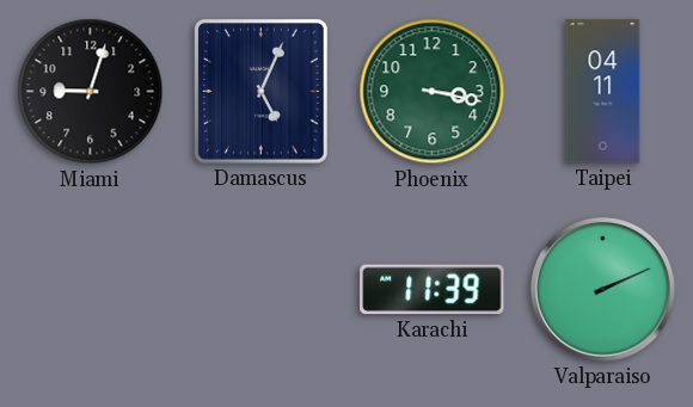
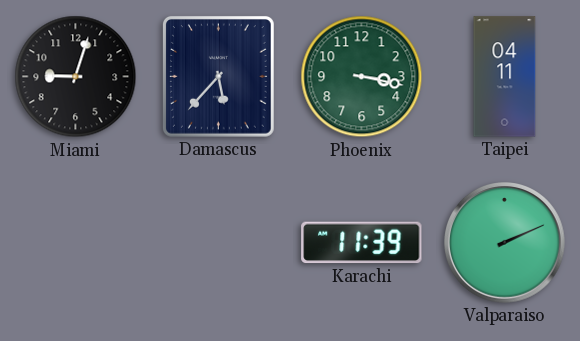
Damascus: 5:04 -> 5:37
